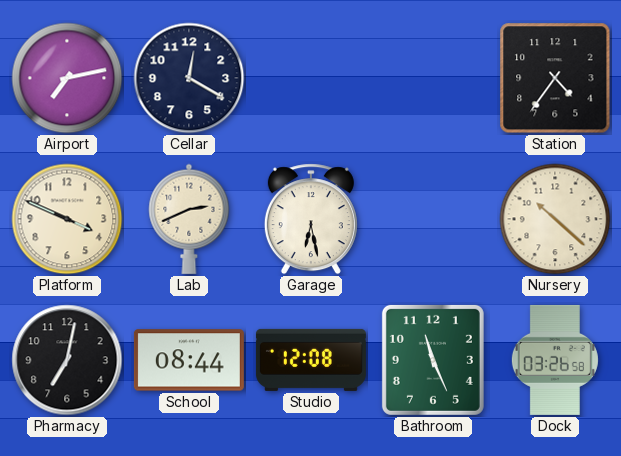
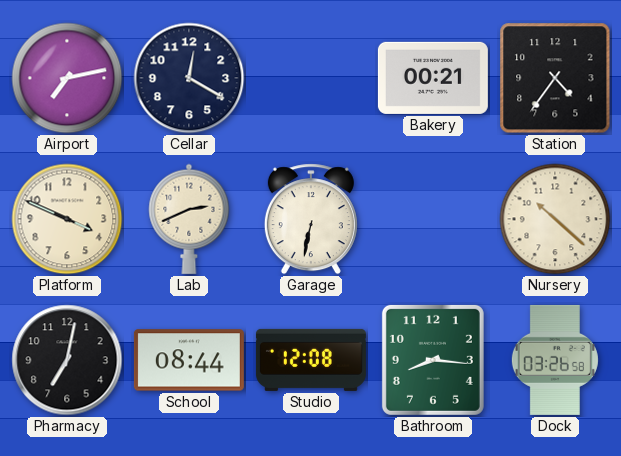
Bakery: none -> 00:21
Garage: 6:28 -> 6:32
Bathroom: 11:26 -> 8:16
